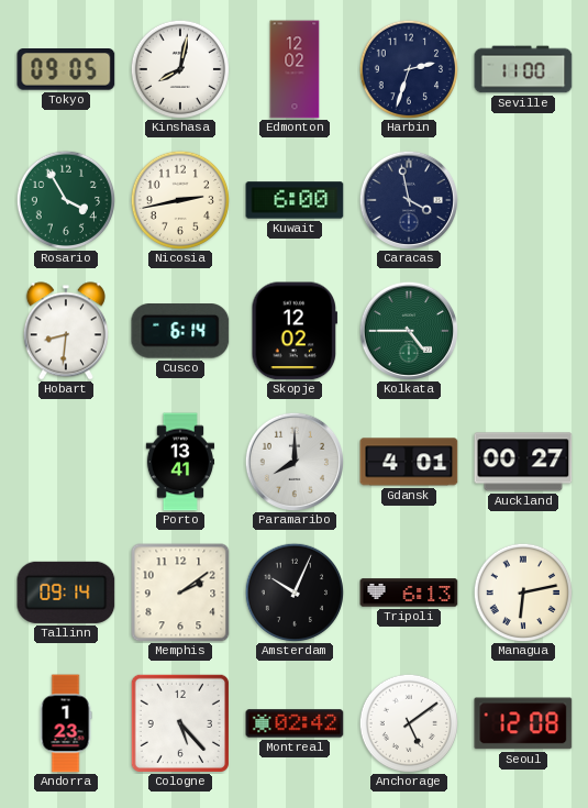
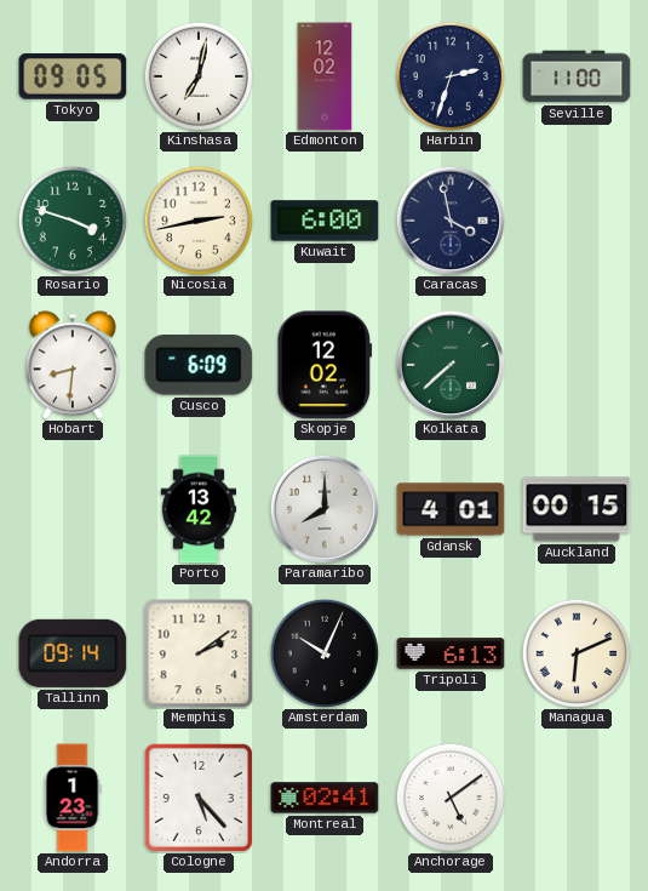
Kinshasa: 8:02 -> 7:02
Rosario: 3:55 -> 3:48
Cusco: 6:14 -> 6:09
Kolkata: 4:45 -> 7:38
Porto: 13:41 -> 13:42
Auckland: 00:27 -> 00:15
Managua: 6:13 -> 6:11
Montreal: 02:42 -> 02:41
Seoul: 12:08 -> none
